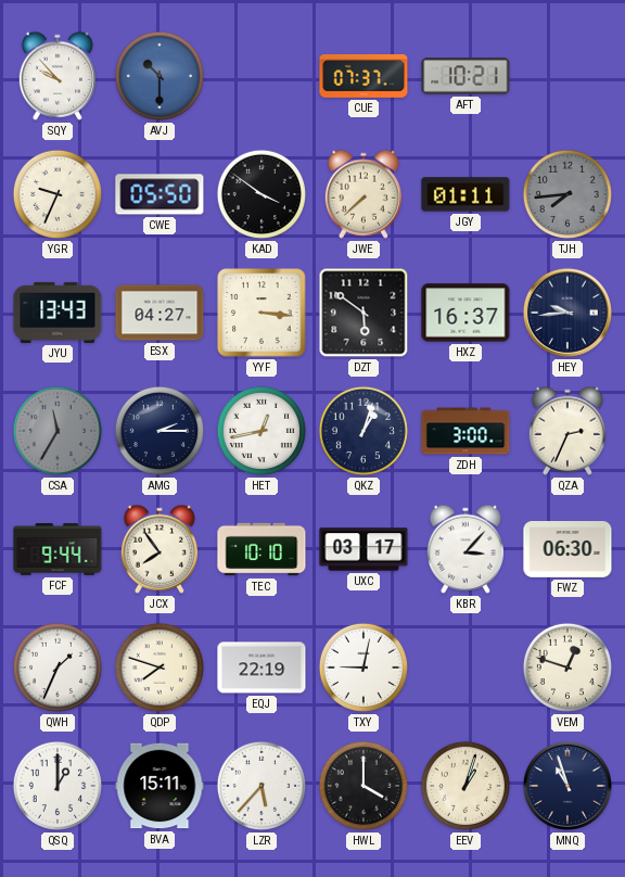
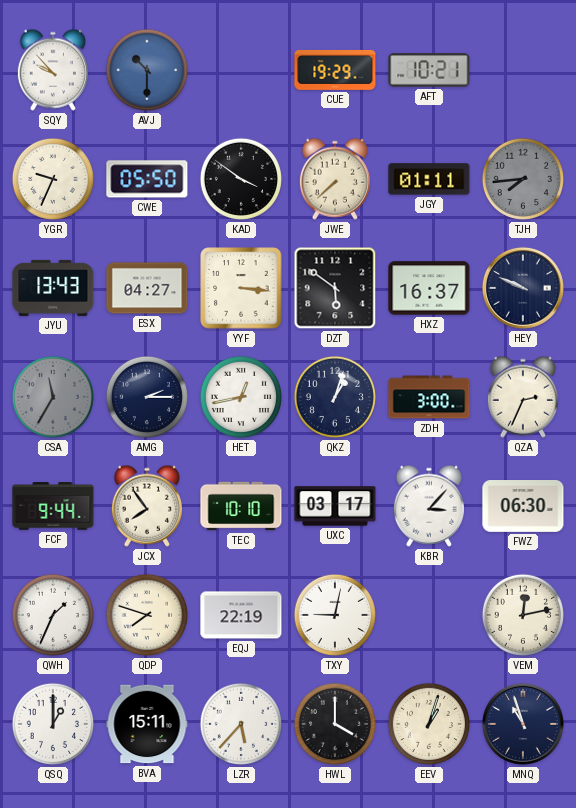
CUE: 07:37 -> 19:29
HEY: 9:44 -> 9:49
VEM: 12:48 -> 12:13
